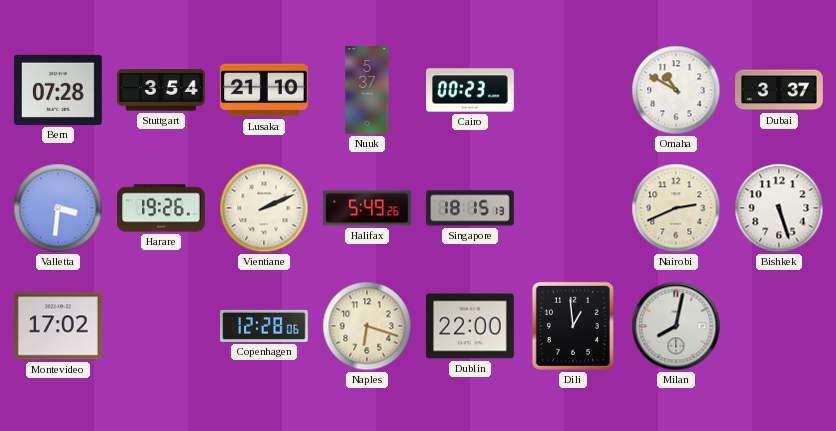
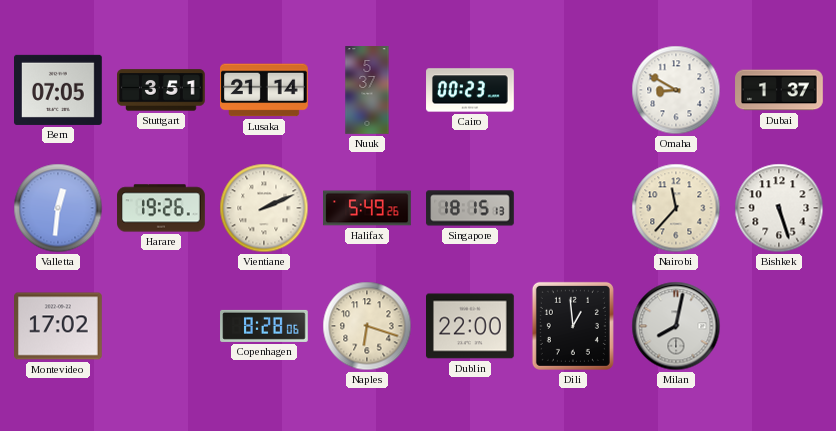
Bern: 07:28 -> 07:05
Stuttgart: 3:54 -> 3:51
Lusaka: 21:10 -> 21:14
Omaha: 10:50 -> 8:50
Dubai: 3:37 -> 1:37
Valletta: 3:31 -> 12:31
Nairobi: 2:41 -> 11:37
Copenhagen: 12:28 -> 8:28
